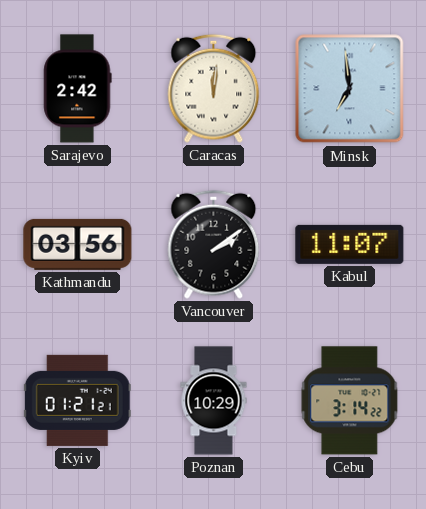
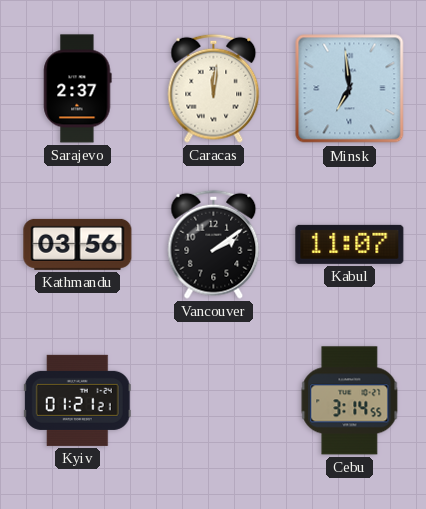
Sarajevo: 2:42 -> 2:37
Poznan: 10:29 -> none
Cebu: 3:14:22 -> 3:14:55
